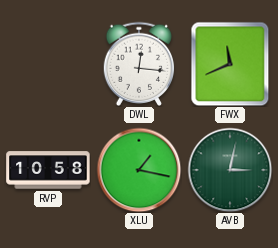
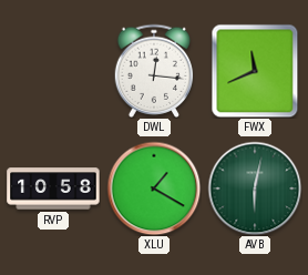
XLU: 1:17 -> 1:20
AVB: 3:02 -> 6:02
